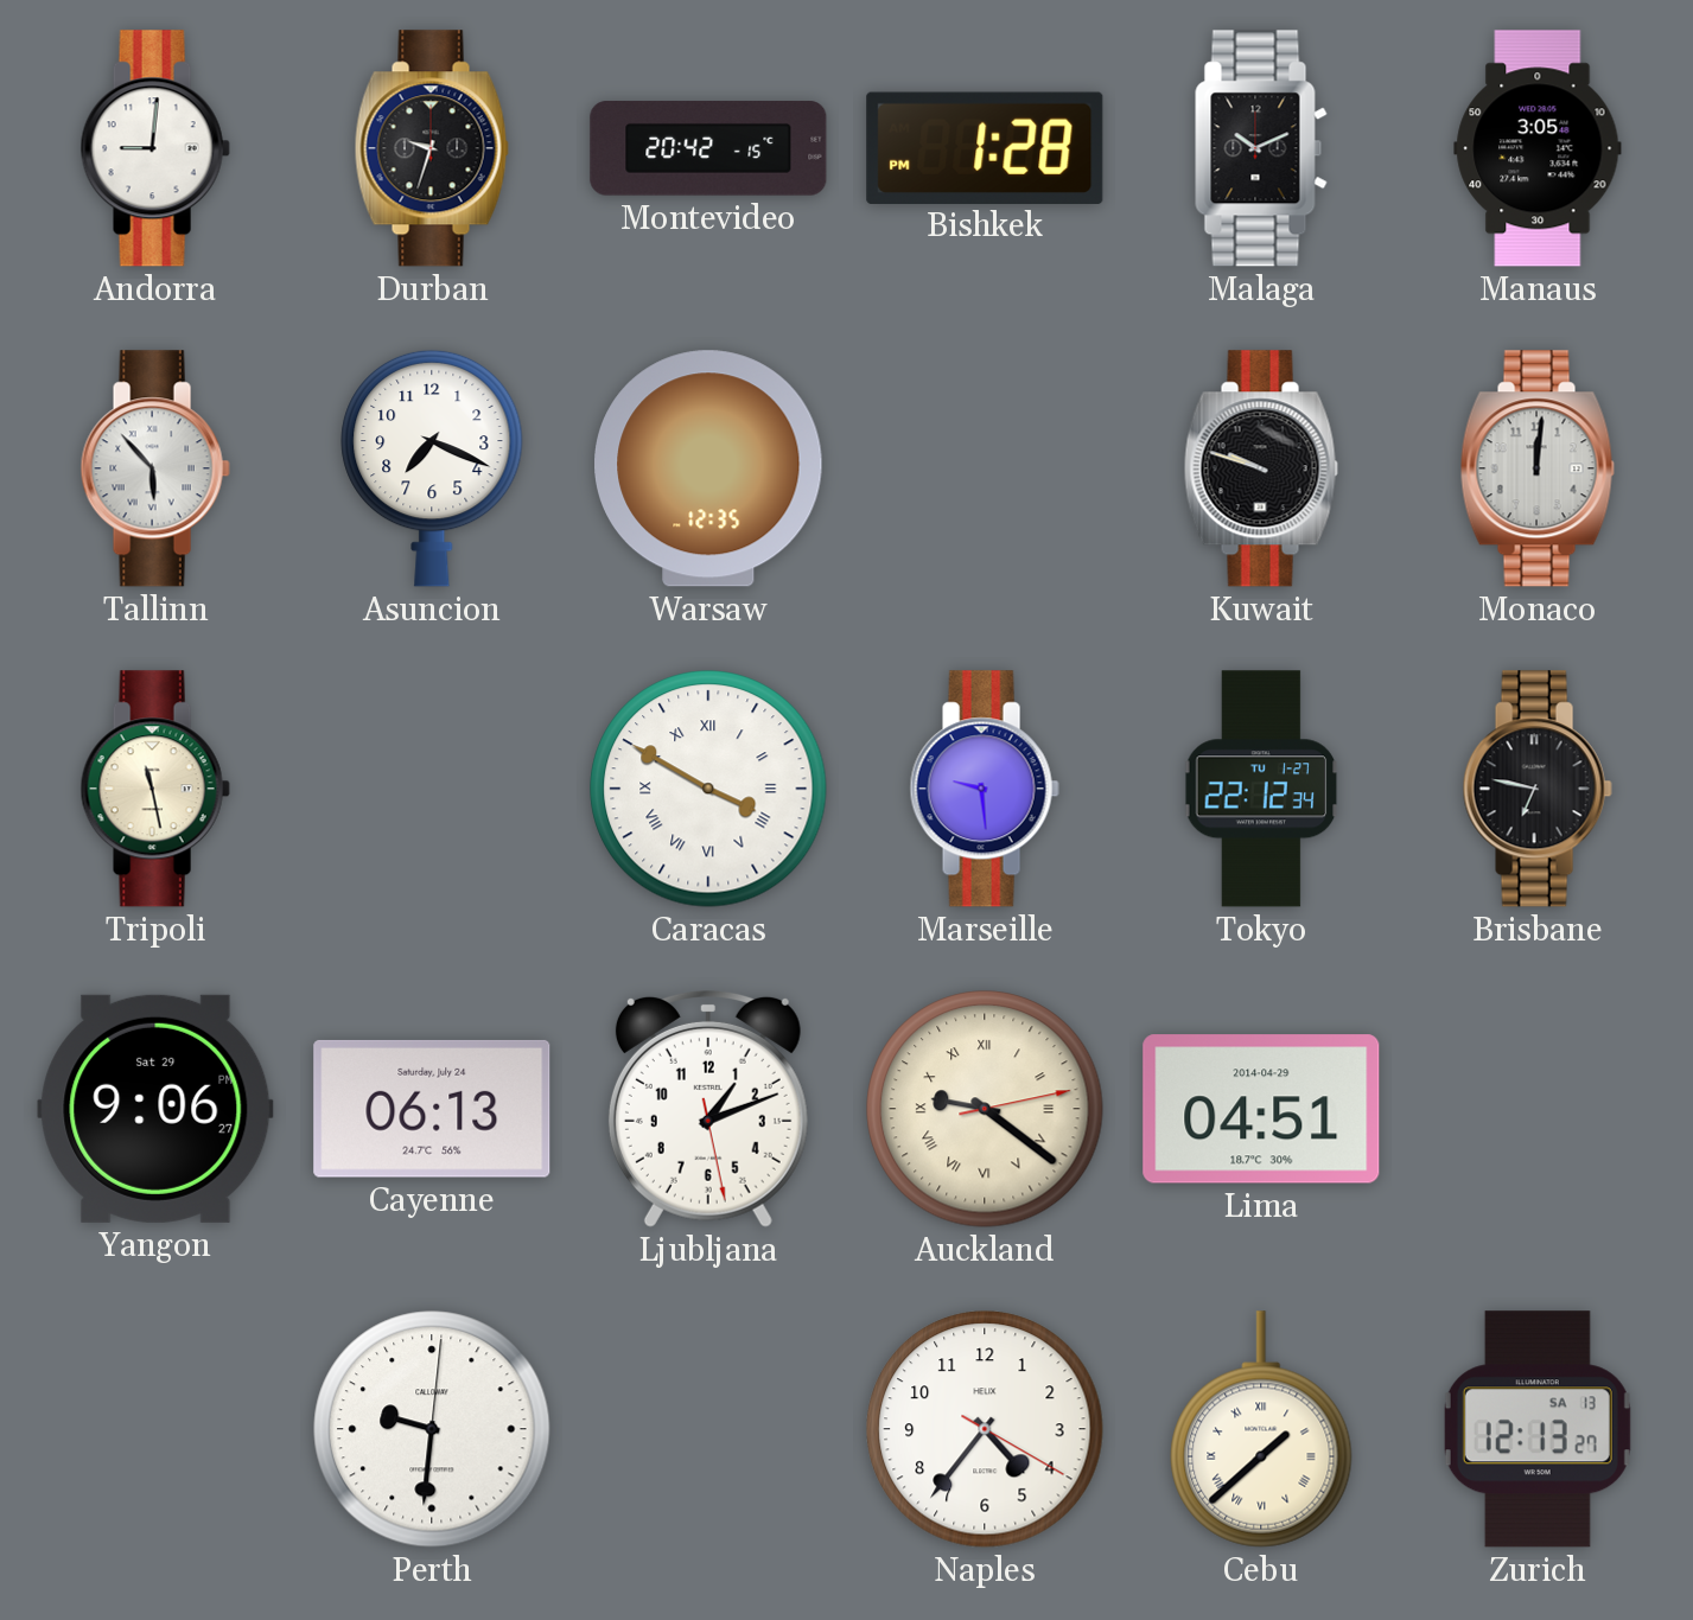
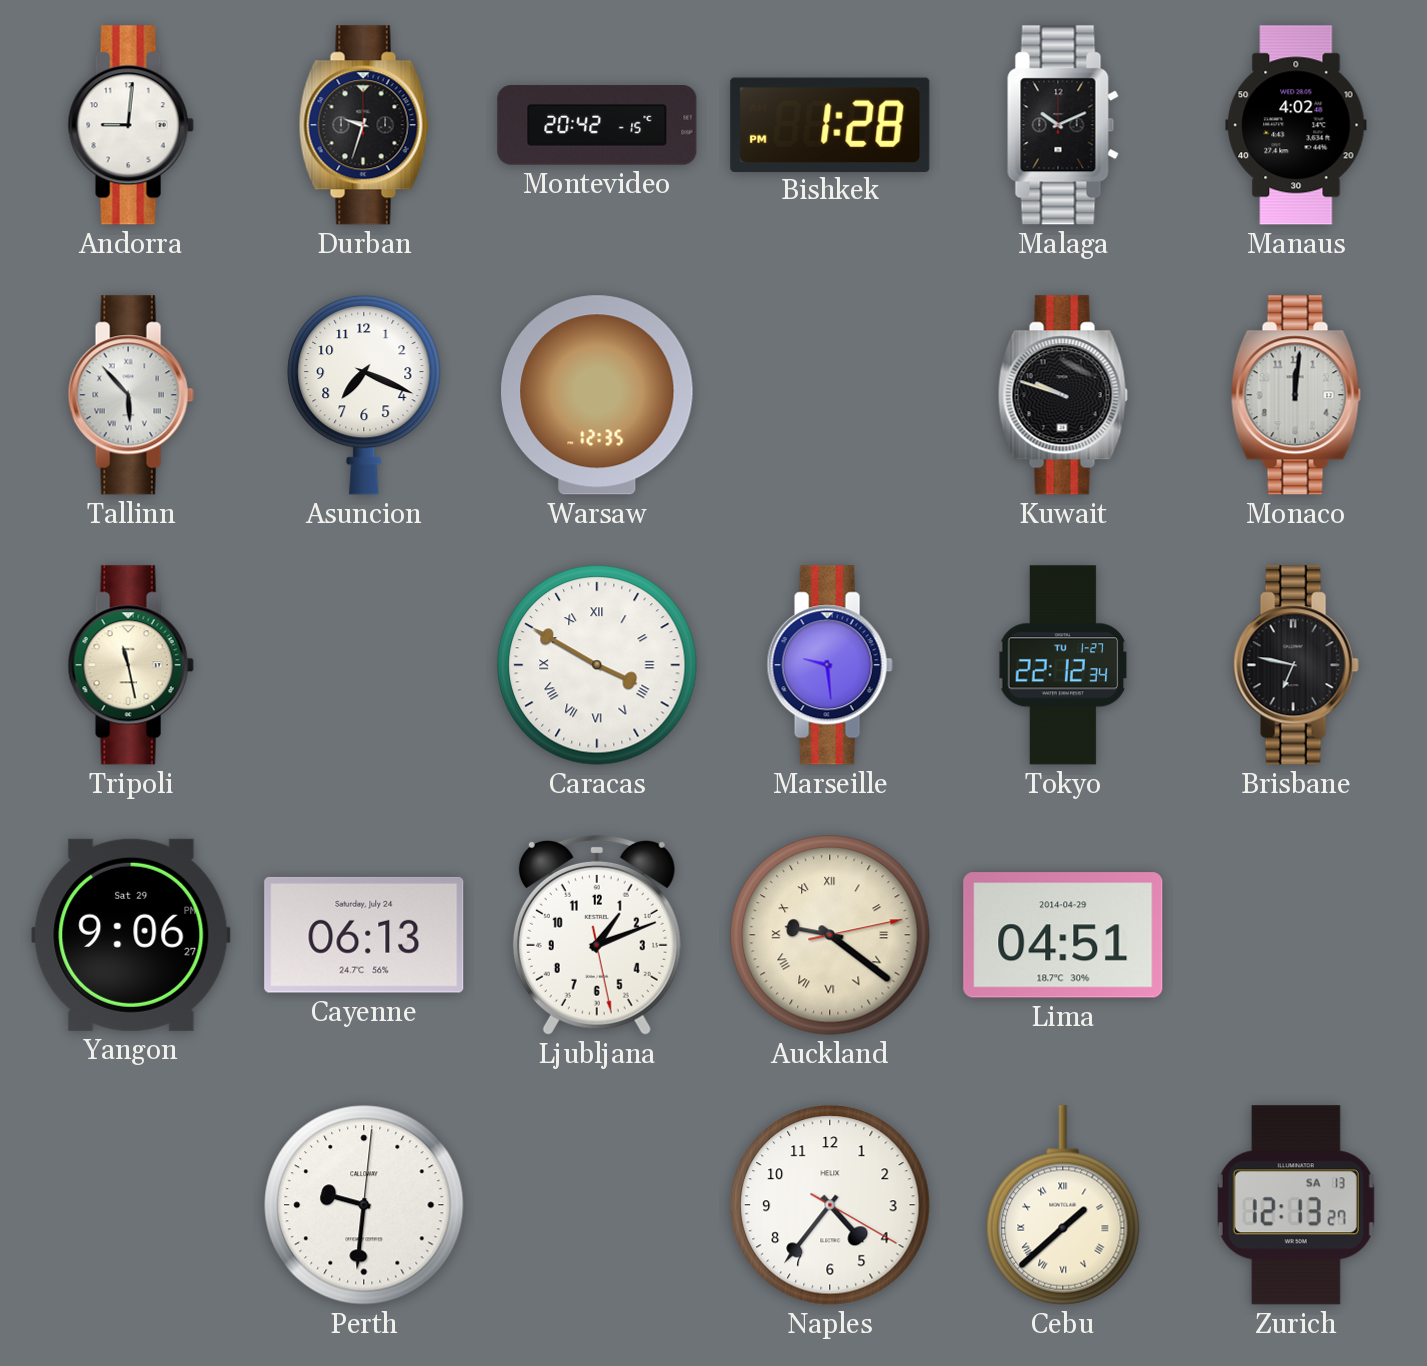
Manaus: 3:05 -> 4:02
